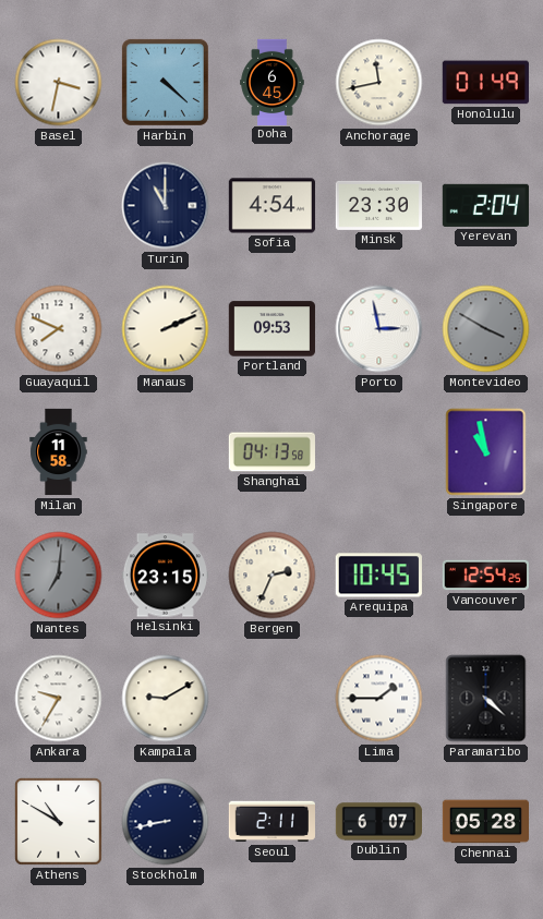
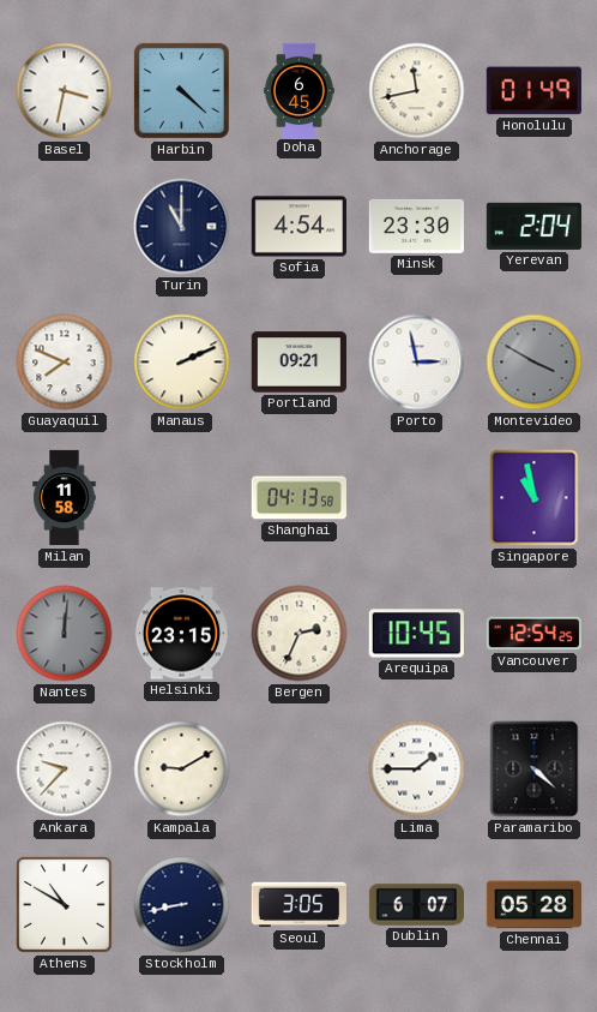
Portland: 09:53 -> 09:21
Nantes: 7:01 -> 12:01
Ankara: 9:35 -> 9:37
Seoul: 2:11 -> 3:05
